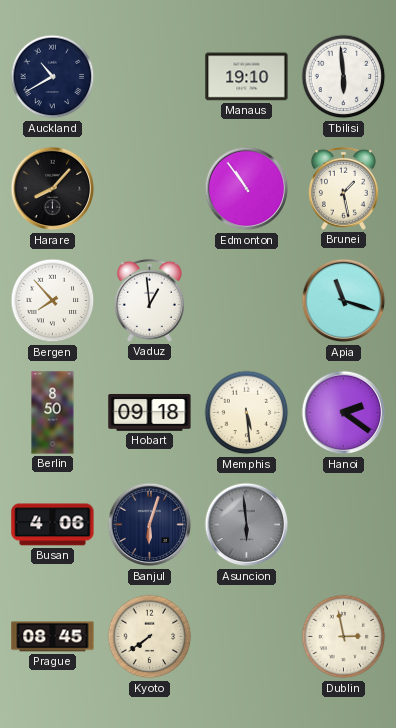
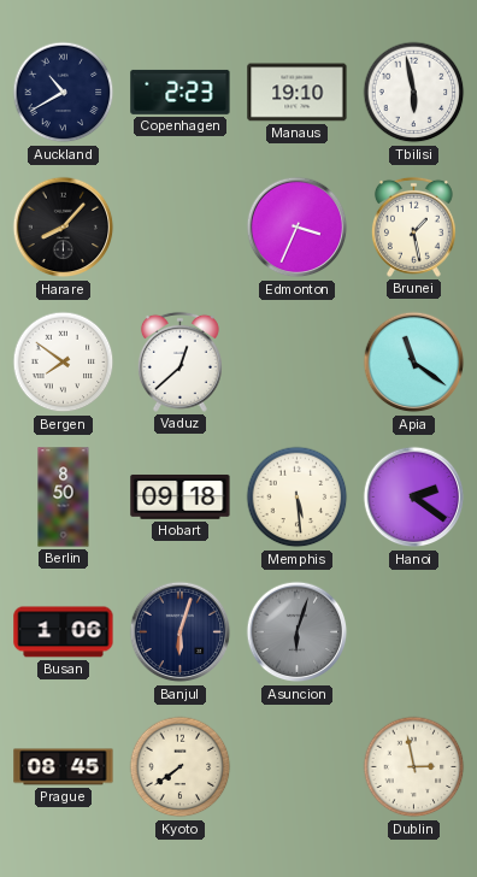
Copenhagen: none -> 2:23
Tbilisi: 5:59 -> 5:58
Edmonton: 10:54 -> 3:34
Bergen: 7:53 -> 7:51
Vaduz: 12:59 -> 12:38
Apia: 11:18 -> 11:21
Busan: 4:06 -> 1:06
Asuncion: 5:59 -> 6:03
